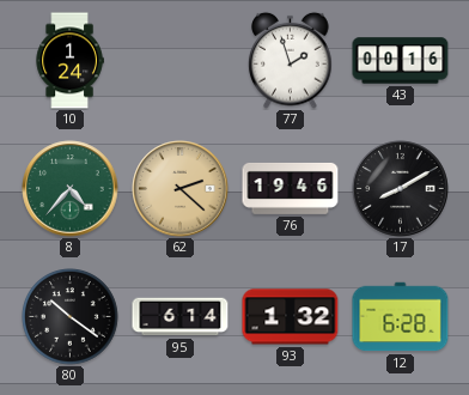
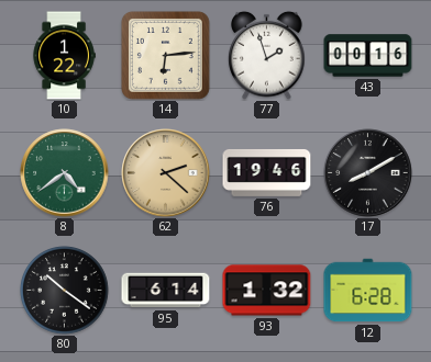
10: 1:24 -> 1:22
14: none -> 6:14
8: 4:37 -> 4:39
